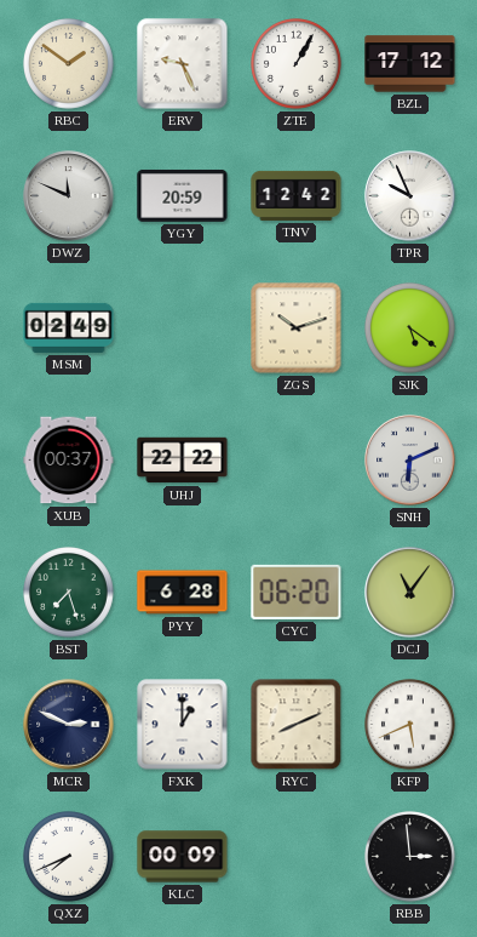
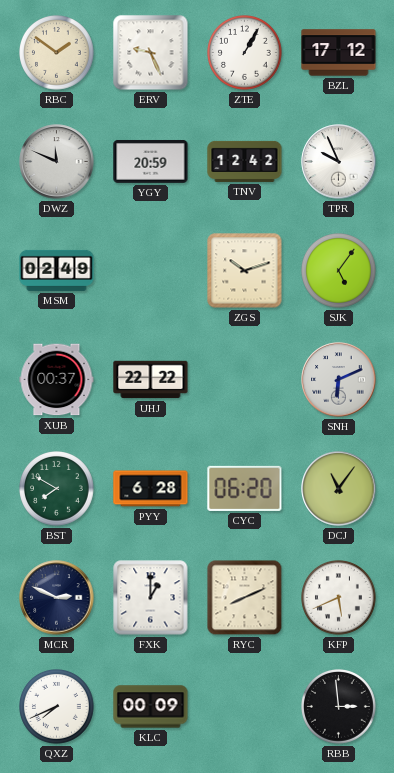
SJK: 5:21 -> 5:06
BST: 7:27 -> 7:50
